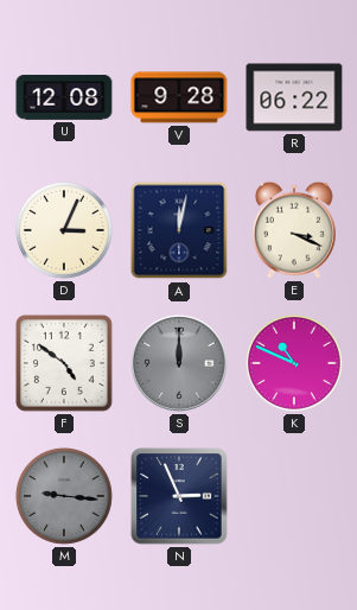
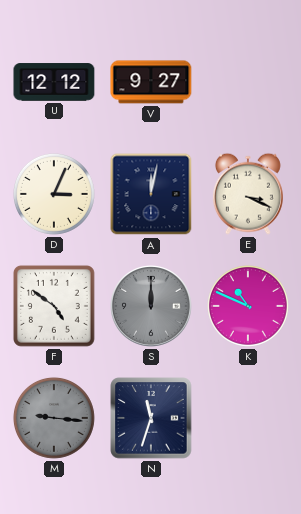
U: 12:08 -> 12:12
V: 9:28 -> 9:27
R: 06:22 -> none
N: 2:56 -> 11:33
